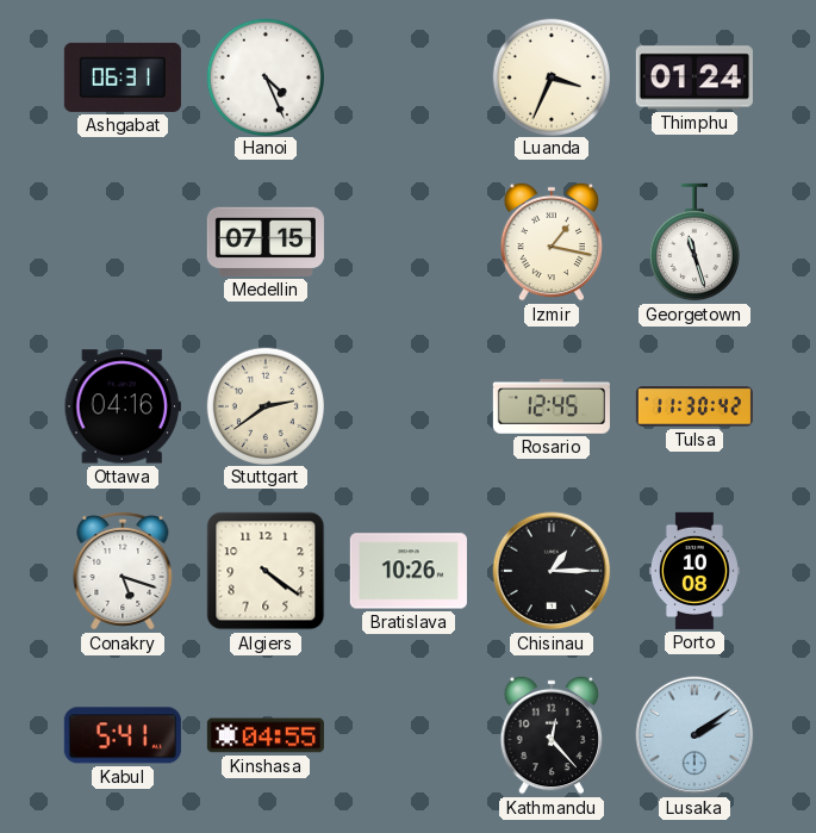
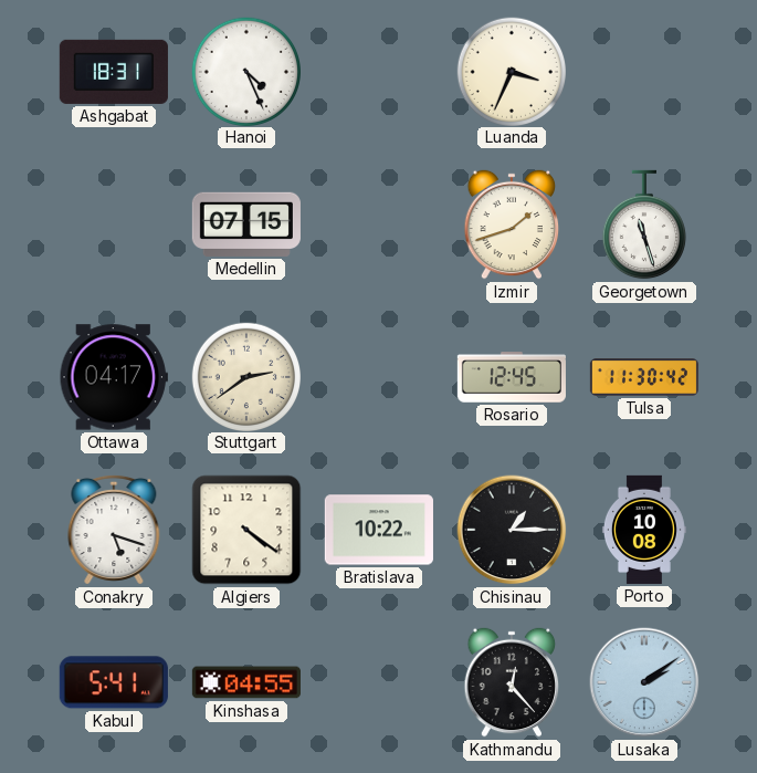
Ashgabat: 06:31 -> 18:31
Thimphu: 01:24 -> none
Izmir: 1:17 -> 1:42
Ottawa: 04:16 -> 04:17
Bratislava: 10:26 -> 10:22
